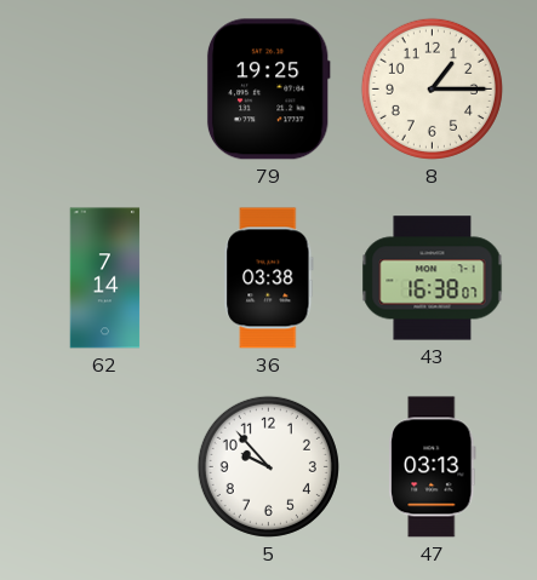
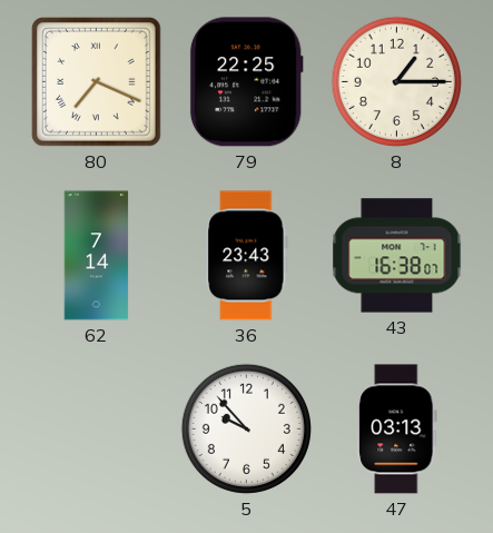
80: none -> 7:19
79: 19:25 -> 22:25
36: 03:38 -> 23:43
